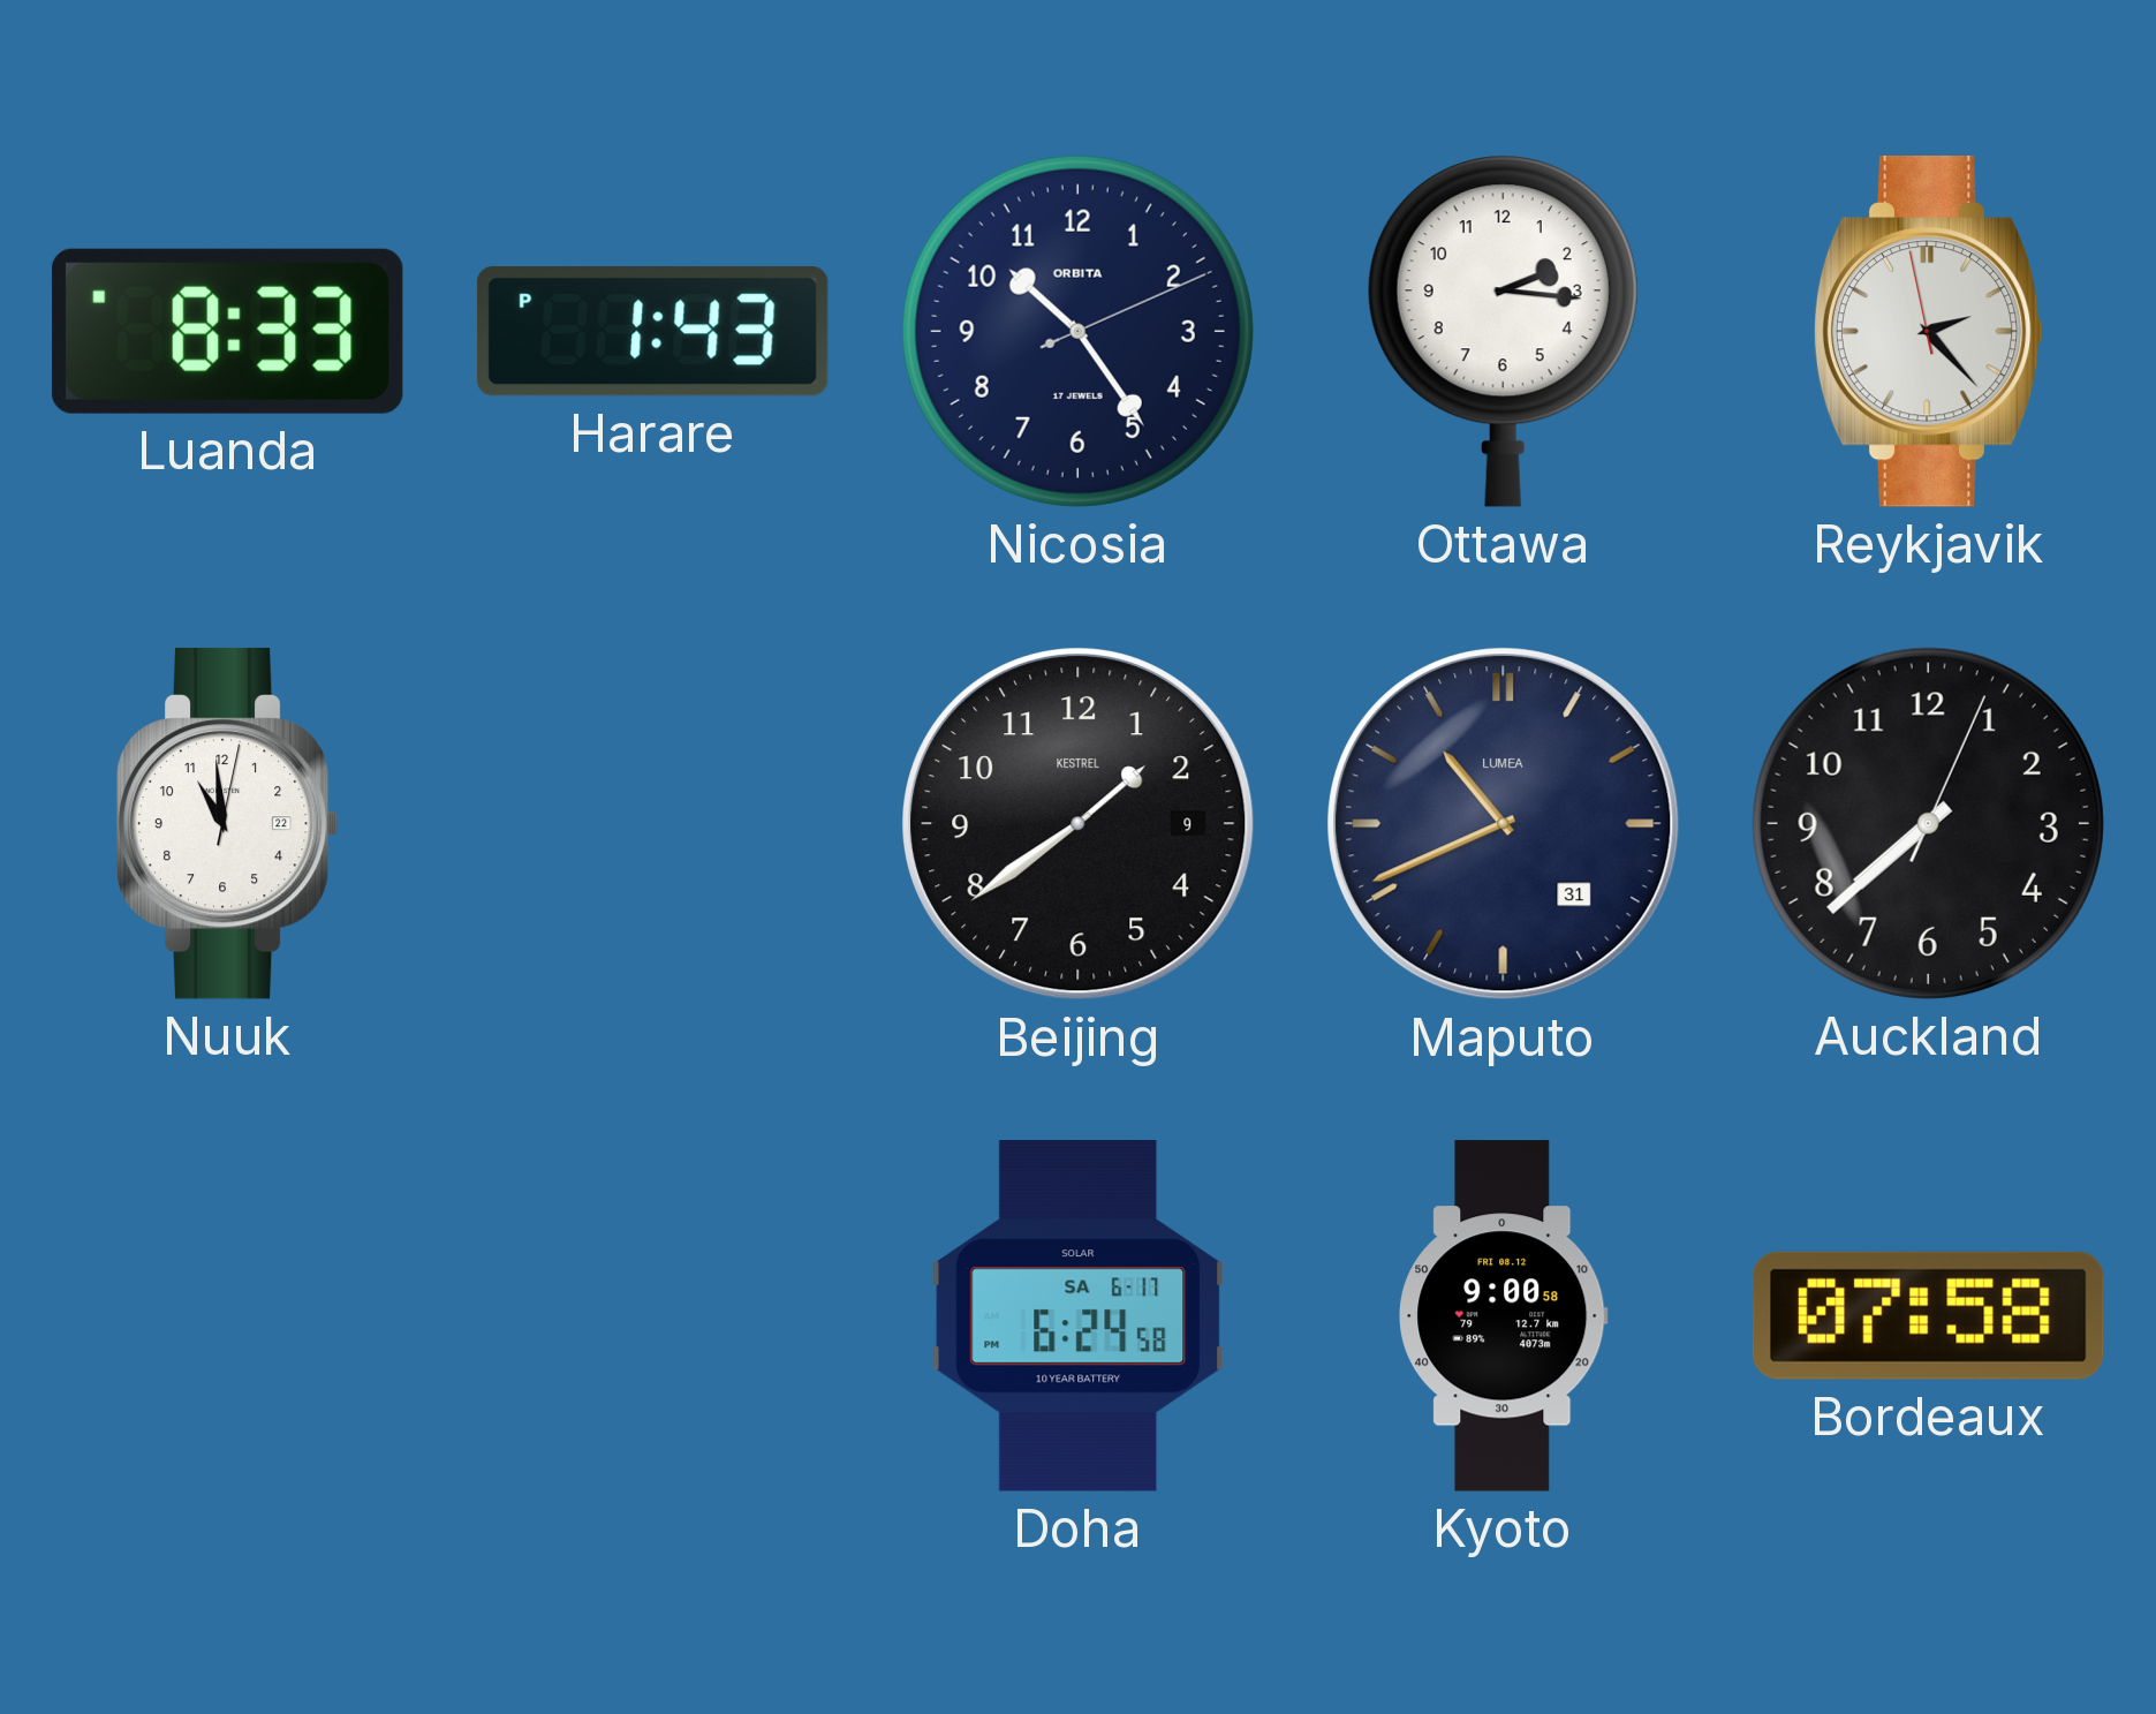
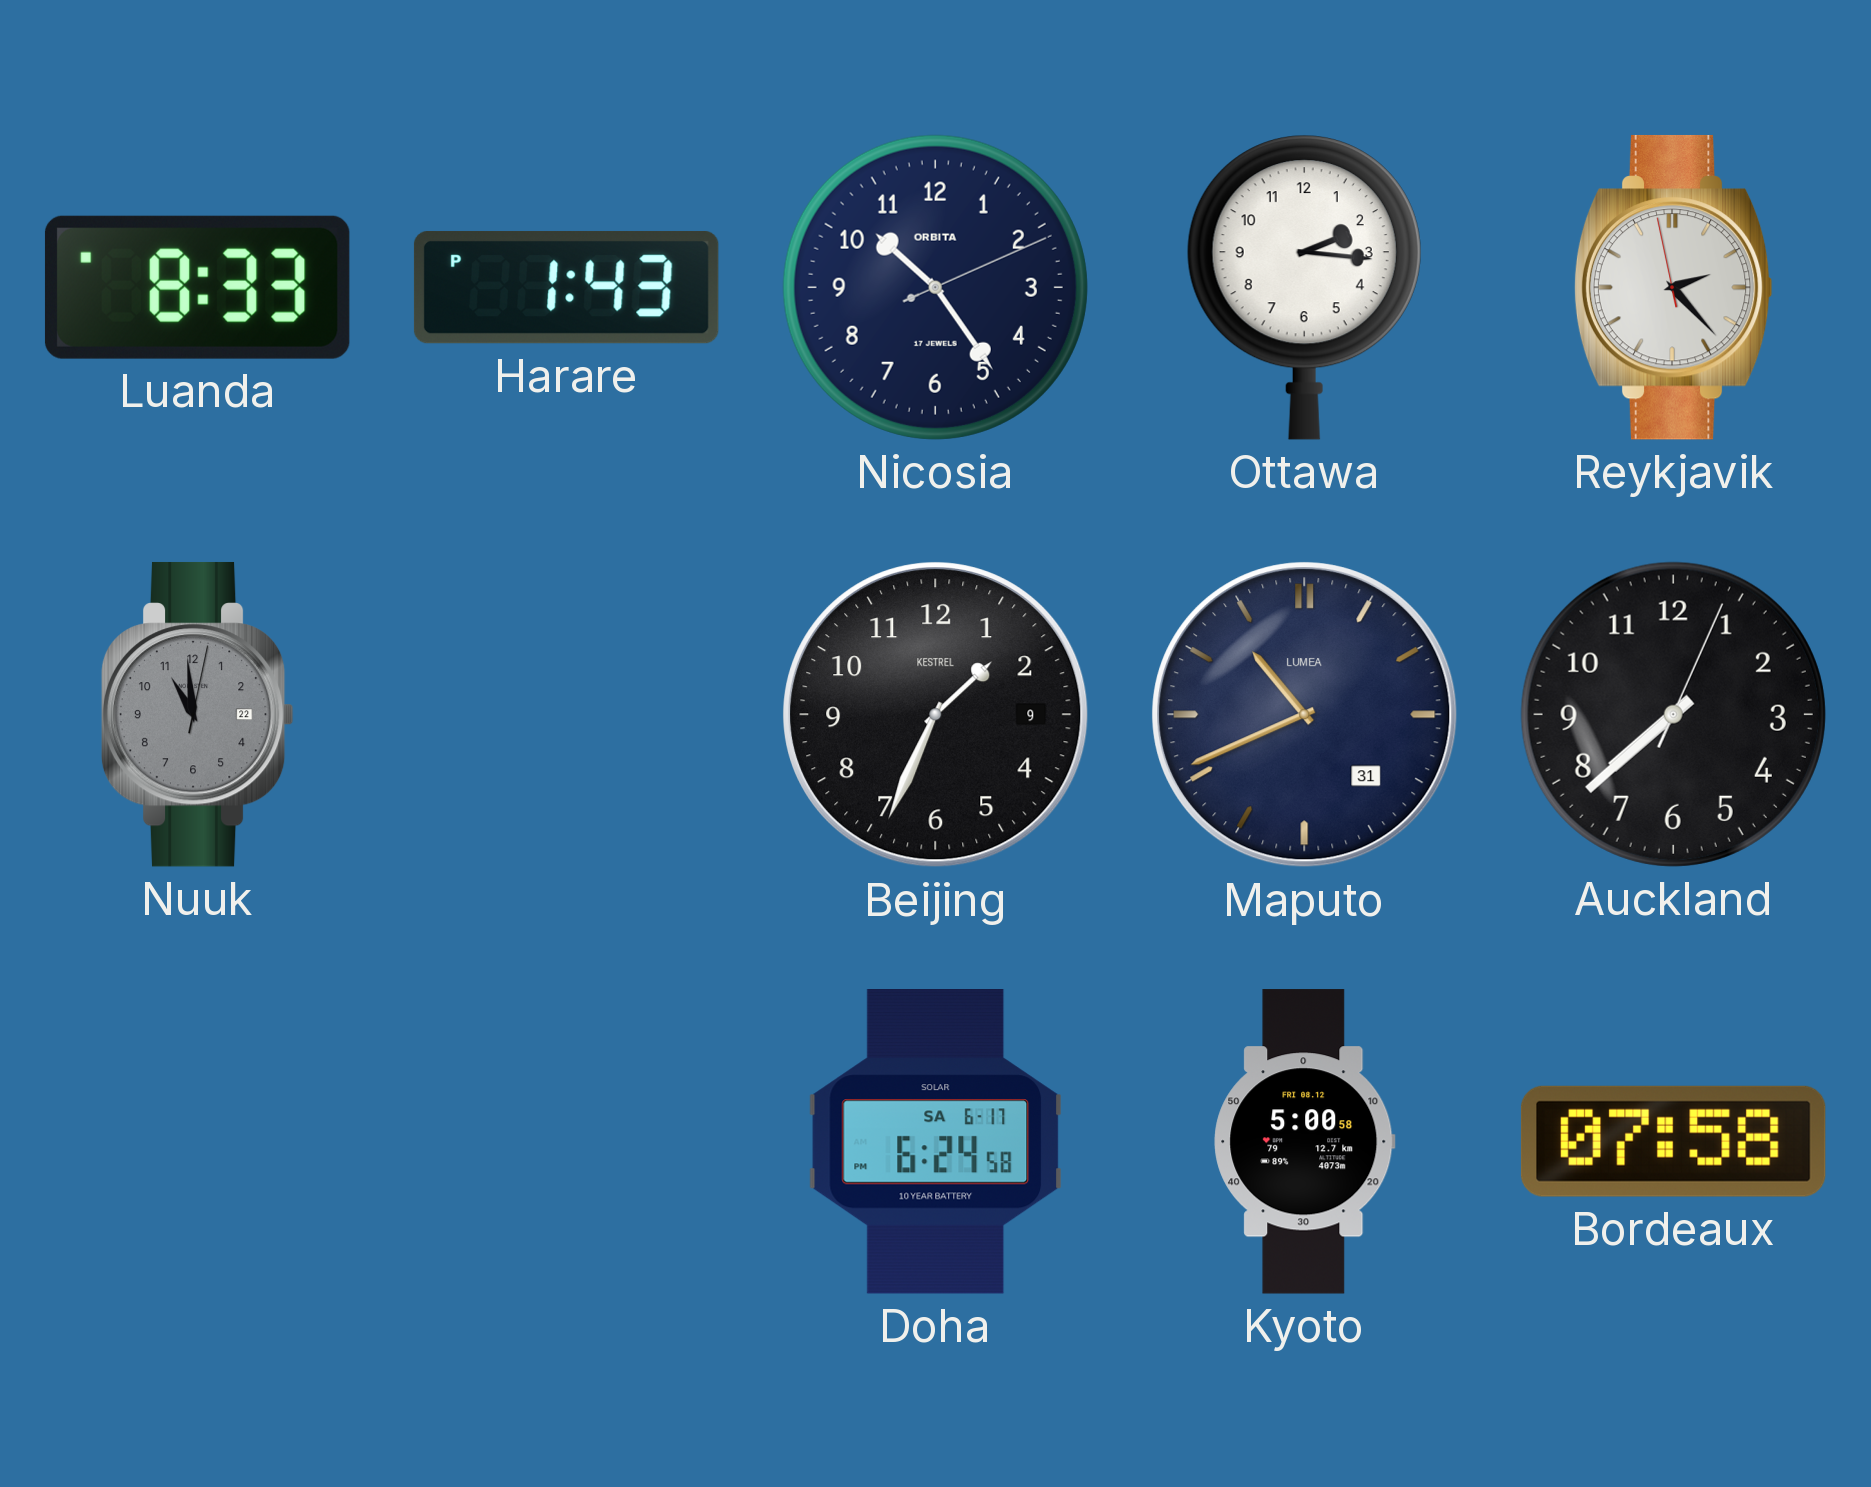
Nuuk dial: white -> grey
Beijing: 1:39 -> 1:34
Kyoto: 9:00 -> 5:00
